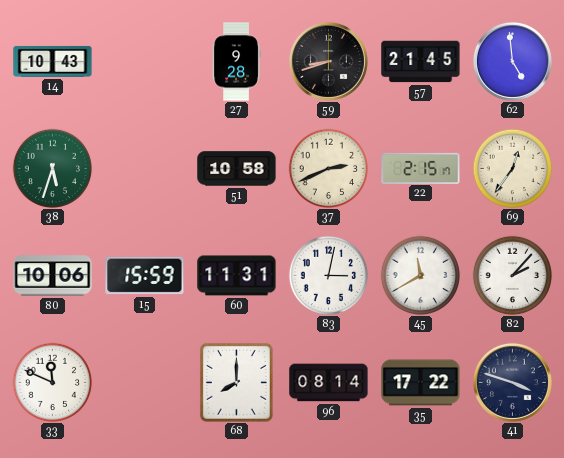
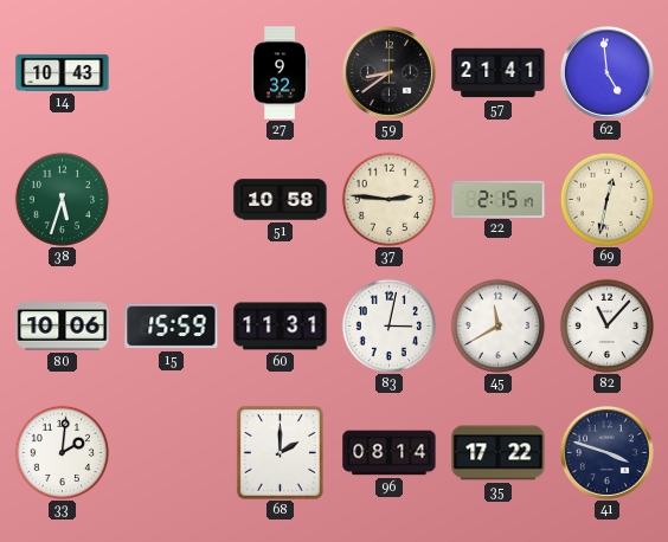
27: 9:28 -> 9:32
59: 8:42 -> 8:39
57: 21:45 -> 21:41
37: 2:41 -> 2:46
69: 12:36 -> 12:32
82: 2:07 -> 11:07
33: 11:49 -> 2:01
68: 8:00 -> 2:00
